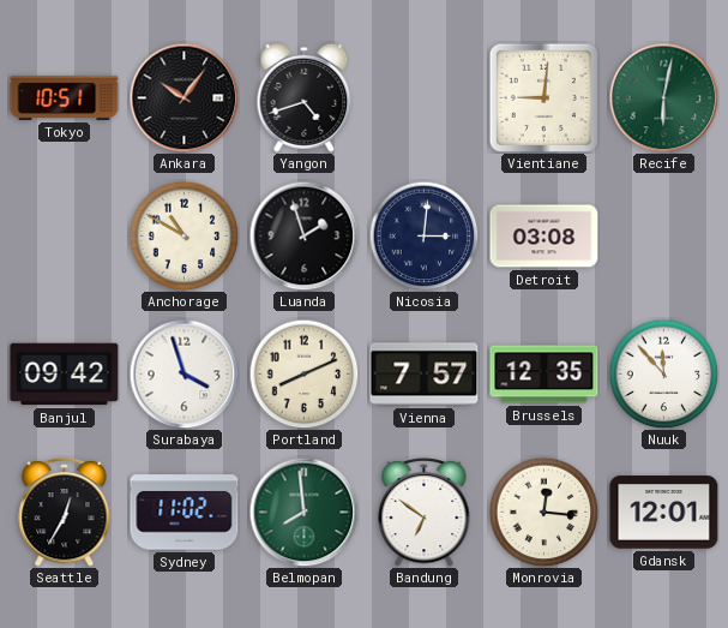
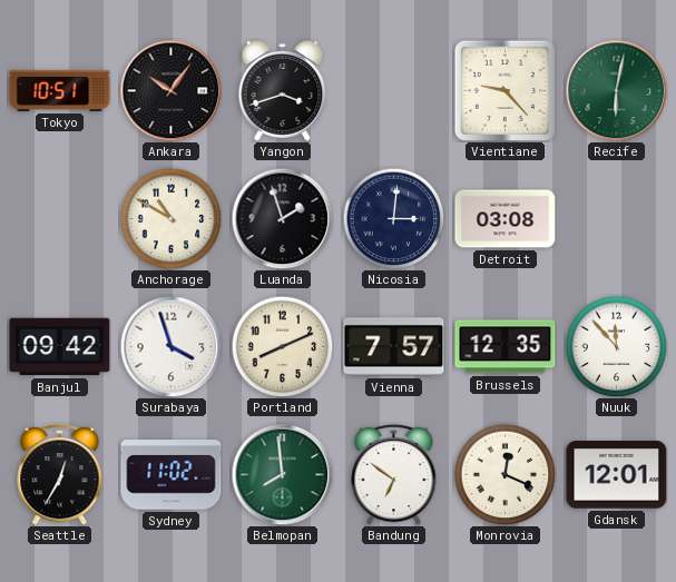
Yangon: 4:42 -> 3:42
Vientiane: 9:01 -> 9:23
Monrovia: 12:16 -> 12:19
